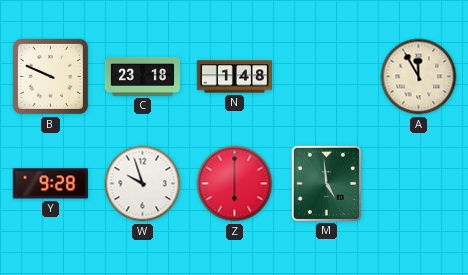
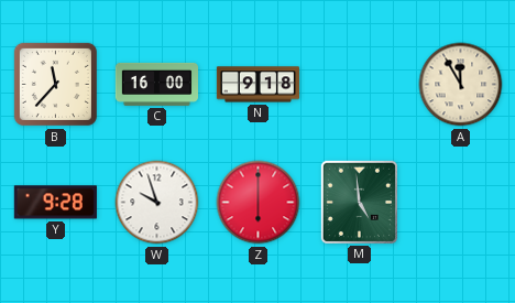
B: 9:49 -> 11:37
C: 23:18 -> 16:00
N: 1:48 -> 9:18
